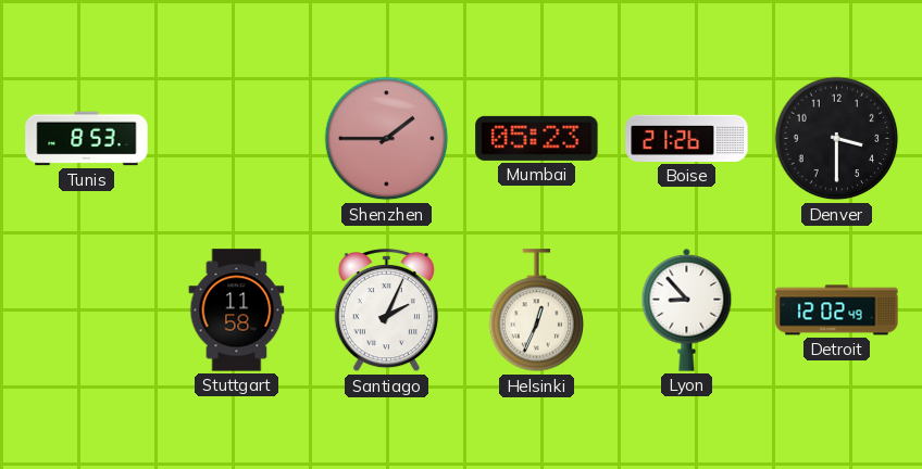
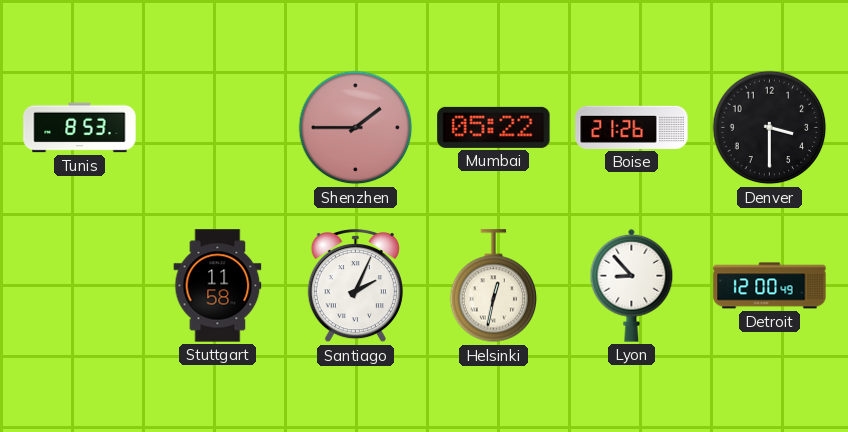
Mumbai: 05:23 -> 05:22
Helsinki: 12:34 -> 12:32
Detroit: 12:02 -> 12:00
